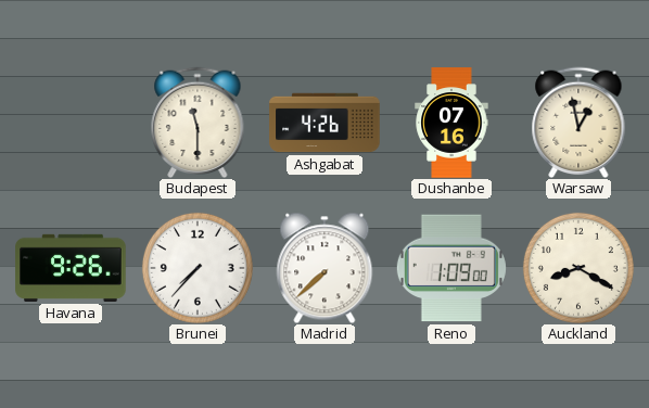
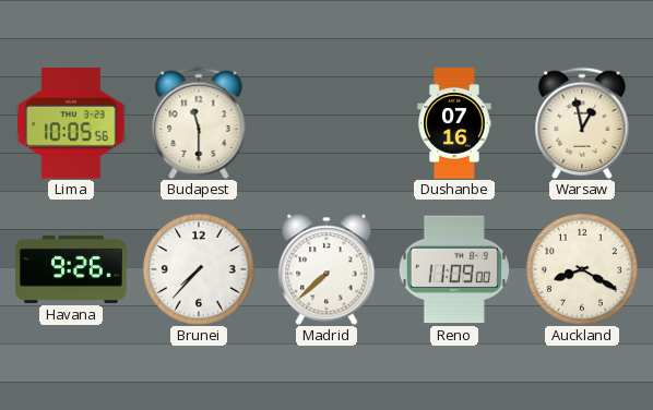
Lima: none -> 10:05
Ashgabat: 4:26 -> none
Reno: 1:09 -> 11:09
